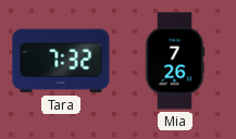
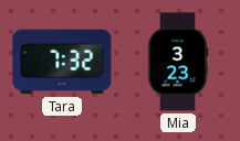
Mia: 7:26 -> 3:23
